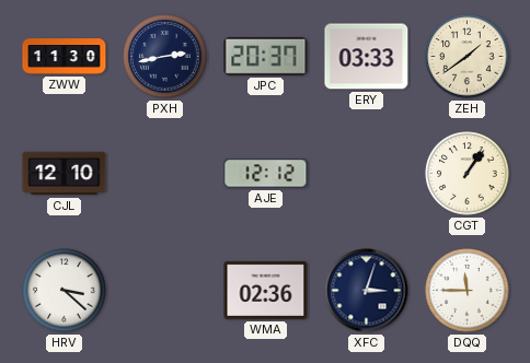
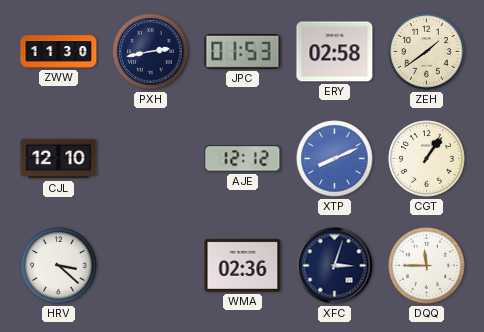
JPC: 20:37 -> 01:53
ERY: 03:33 -> 02:58
XTP: none -> 8:11
